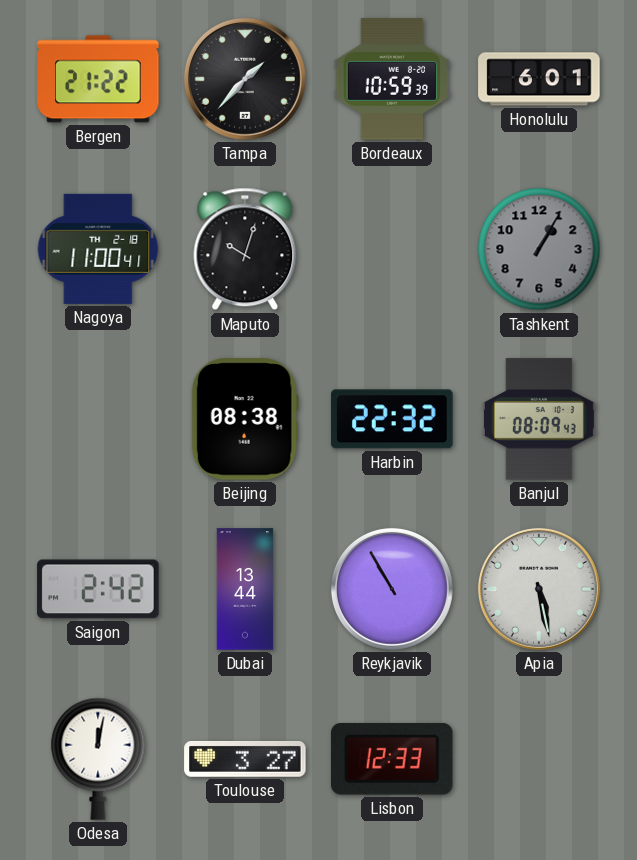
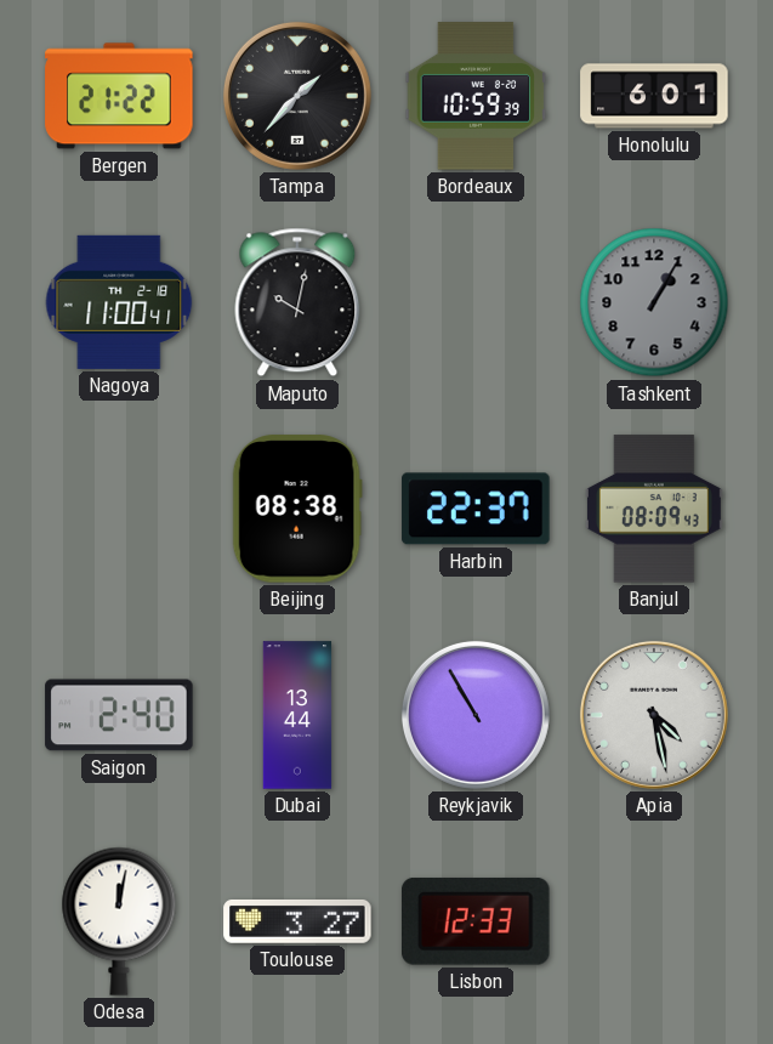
Maputo: 10:03 -> 10:02
Harbin: 22:32 -> 22:37
Saigon: 2:42 -> 2:40
Apia: 5:28 -> 4:28
